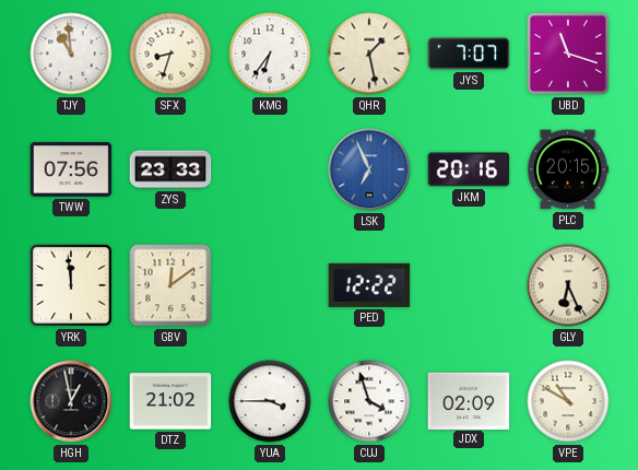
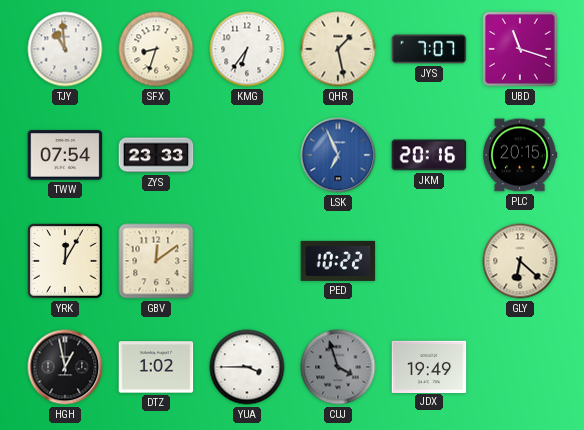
TWW: 07:56 -> 07:54
YRK: 11:59 -> 12:05
PED: 12:22 -> 10:22
GLY: 6:26 -> 6:22
DTZ: 21:02 -> 1:02
CUJ dial: white -> grey
JDX: 02:09 -> 19:49
VPE: 10:50 -> none
